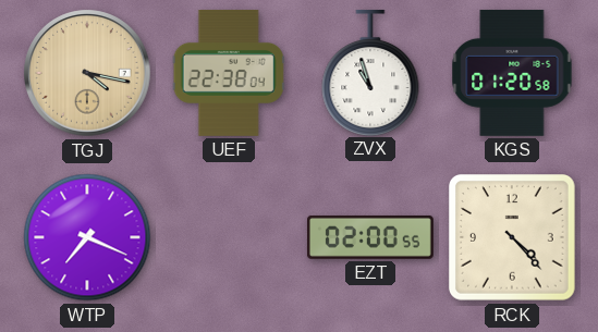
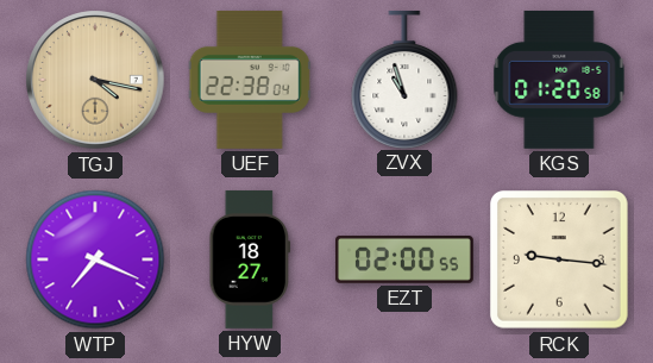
HYW: none -> 18:27
RCK: 4:23 -> 9:16
